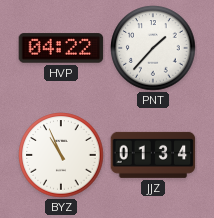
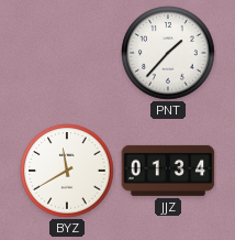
HVP: 04:22 -> none
BYZ: 10:56 -> 11:40
